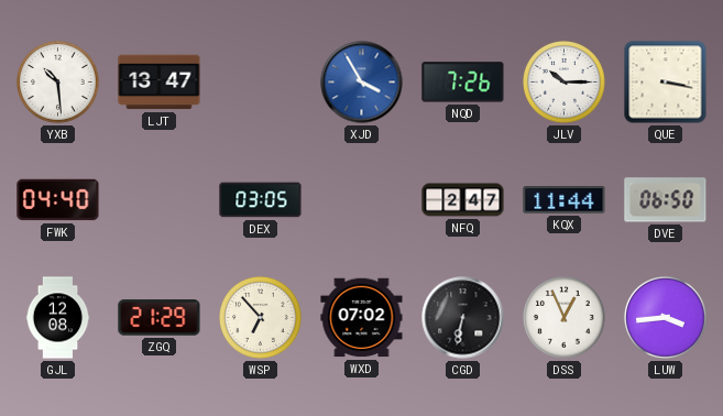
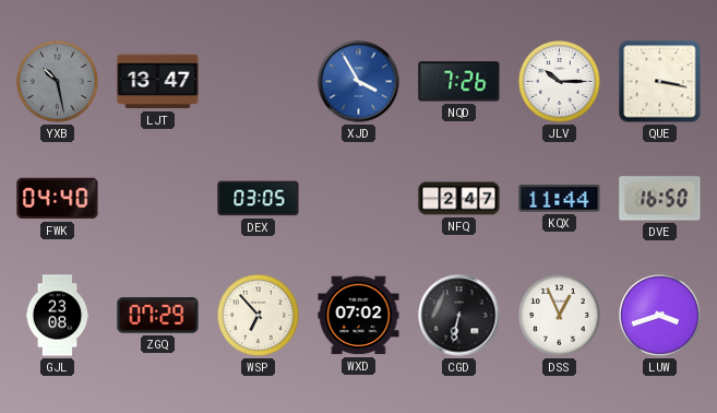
YXB: 10:29 -> 10:28
YXB dial: white -> grey
DVE: 06:50 -> 16:50
GJL: 12:08 -> 23:08
ZGQ: 21:29 -> 07:29
LUW: 3:44 -> 3:42
